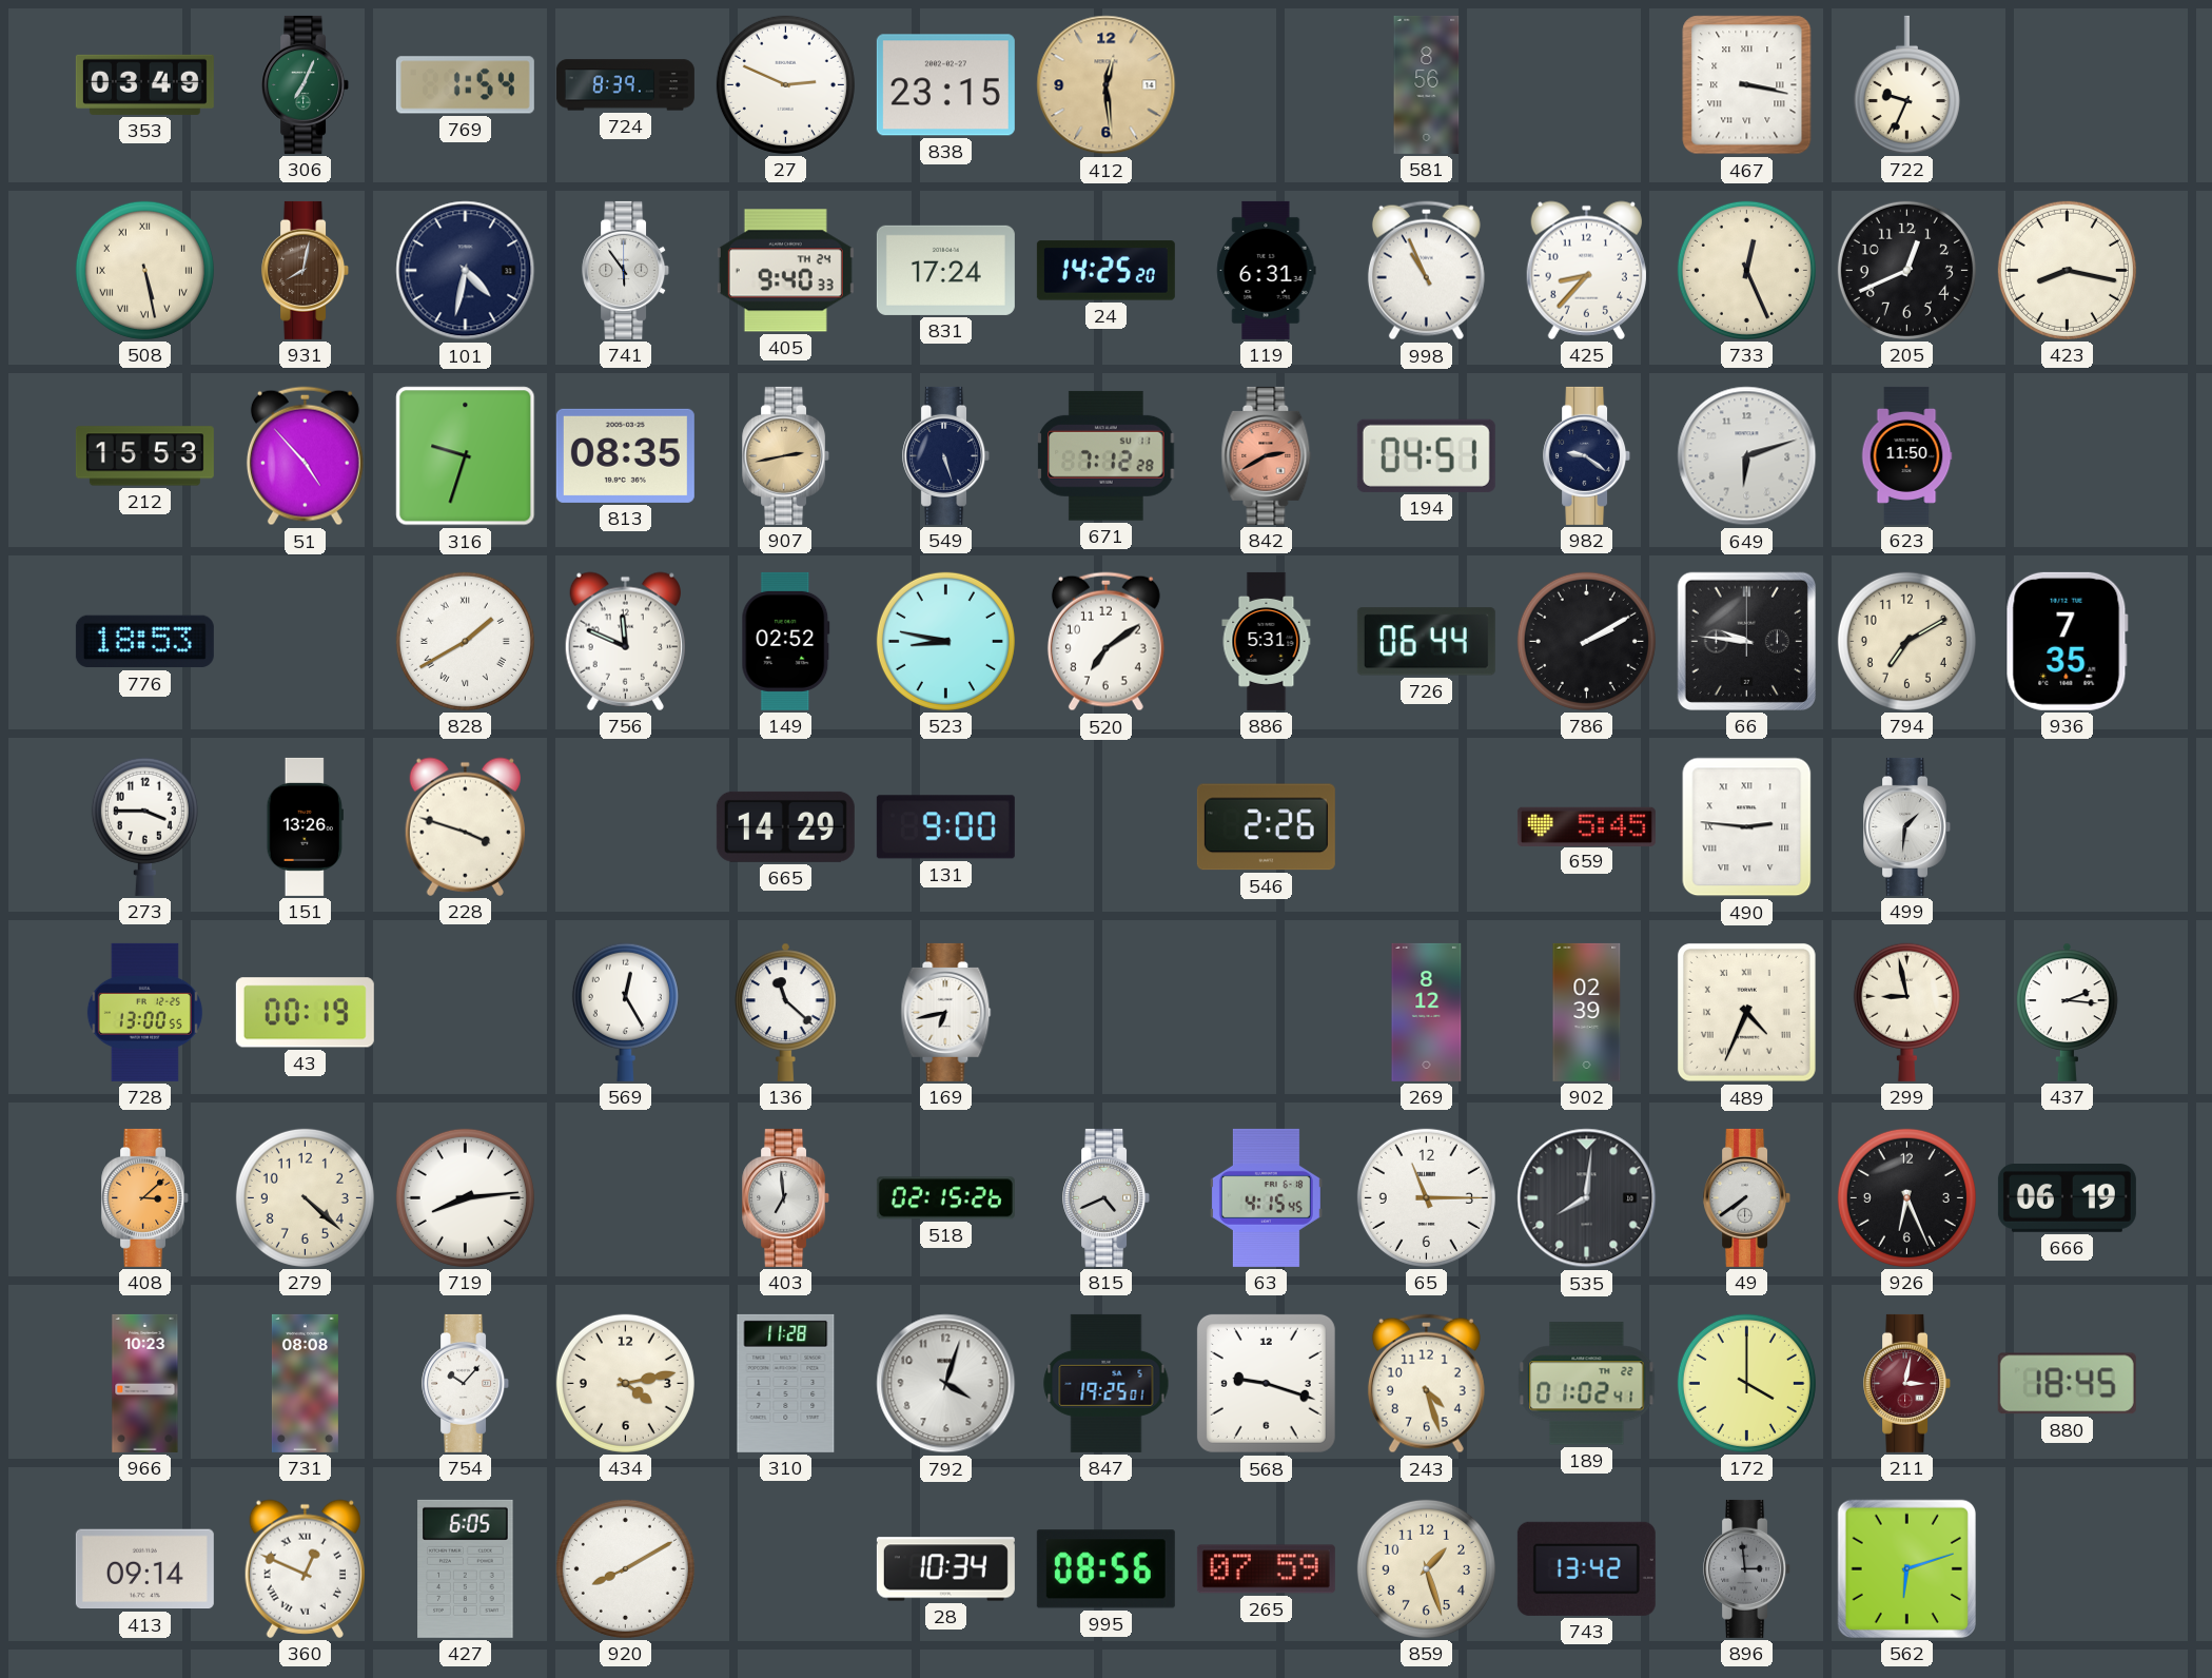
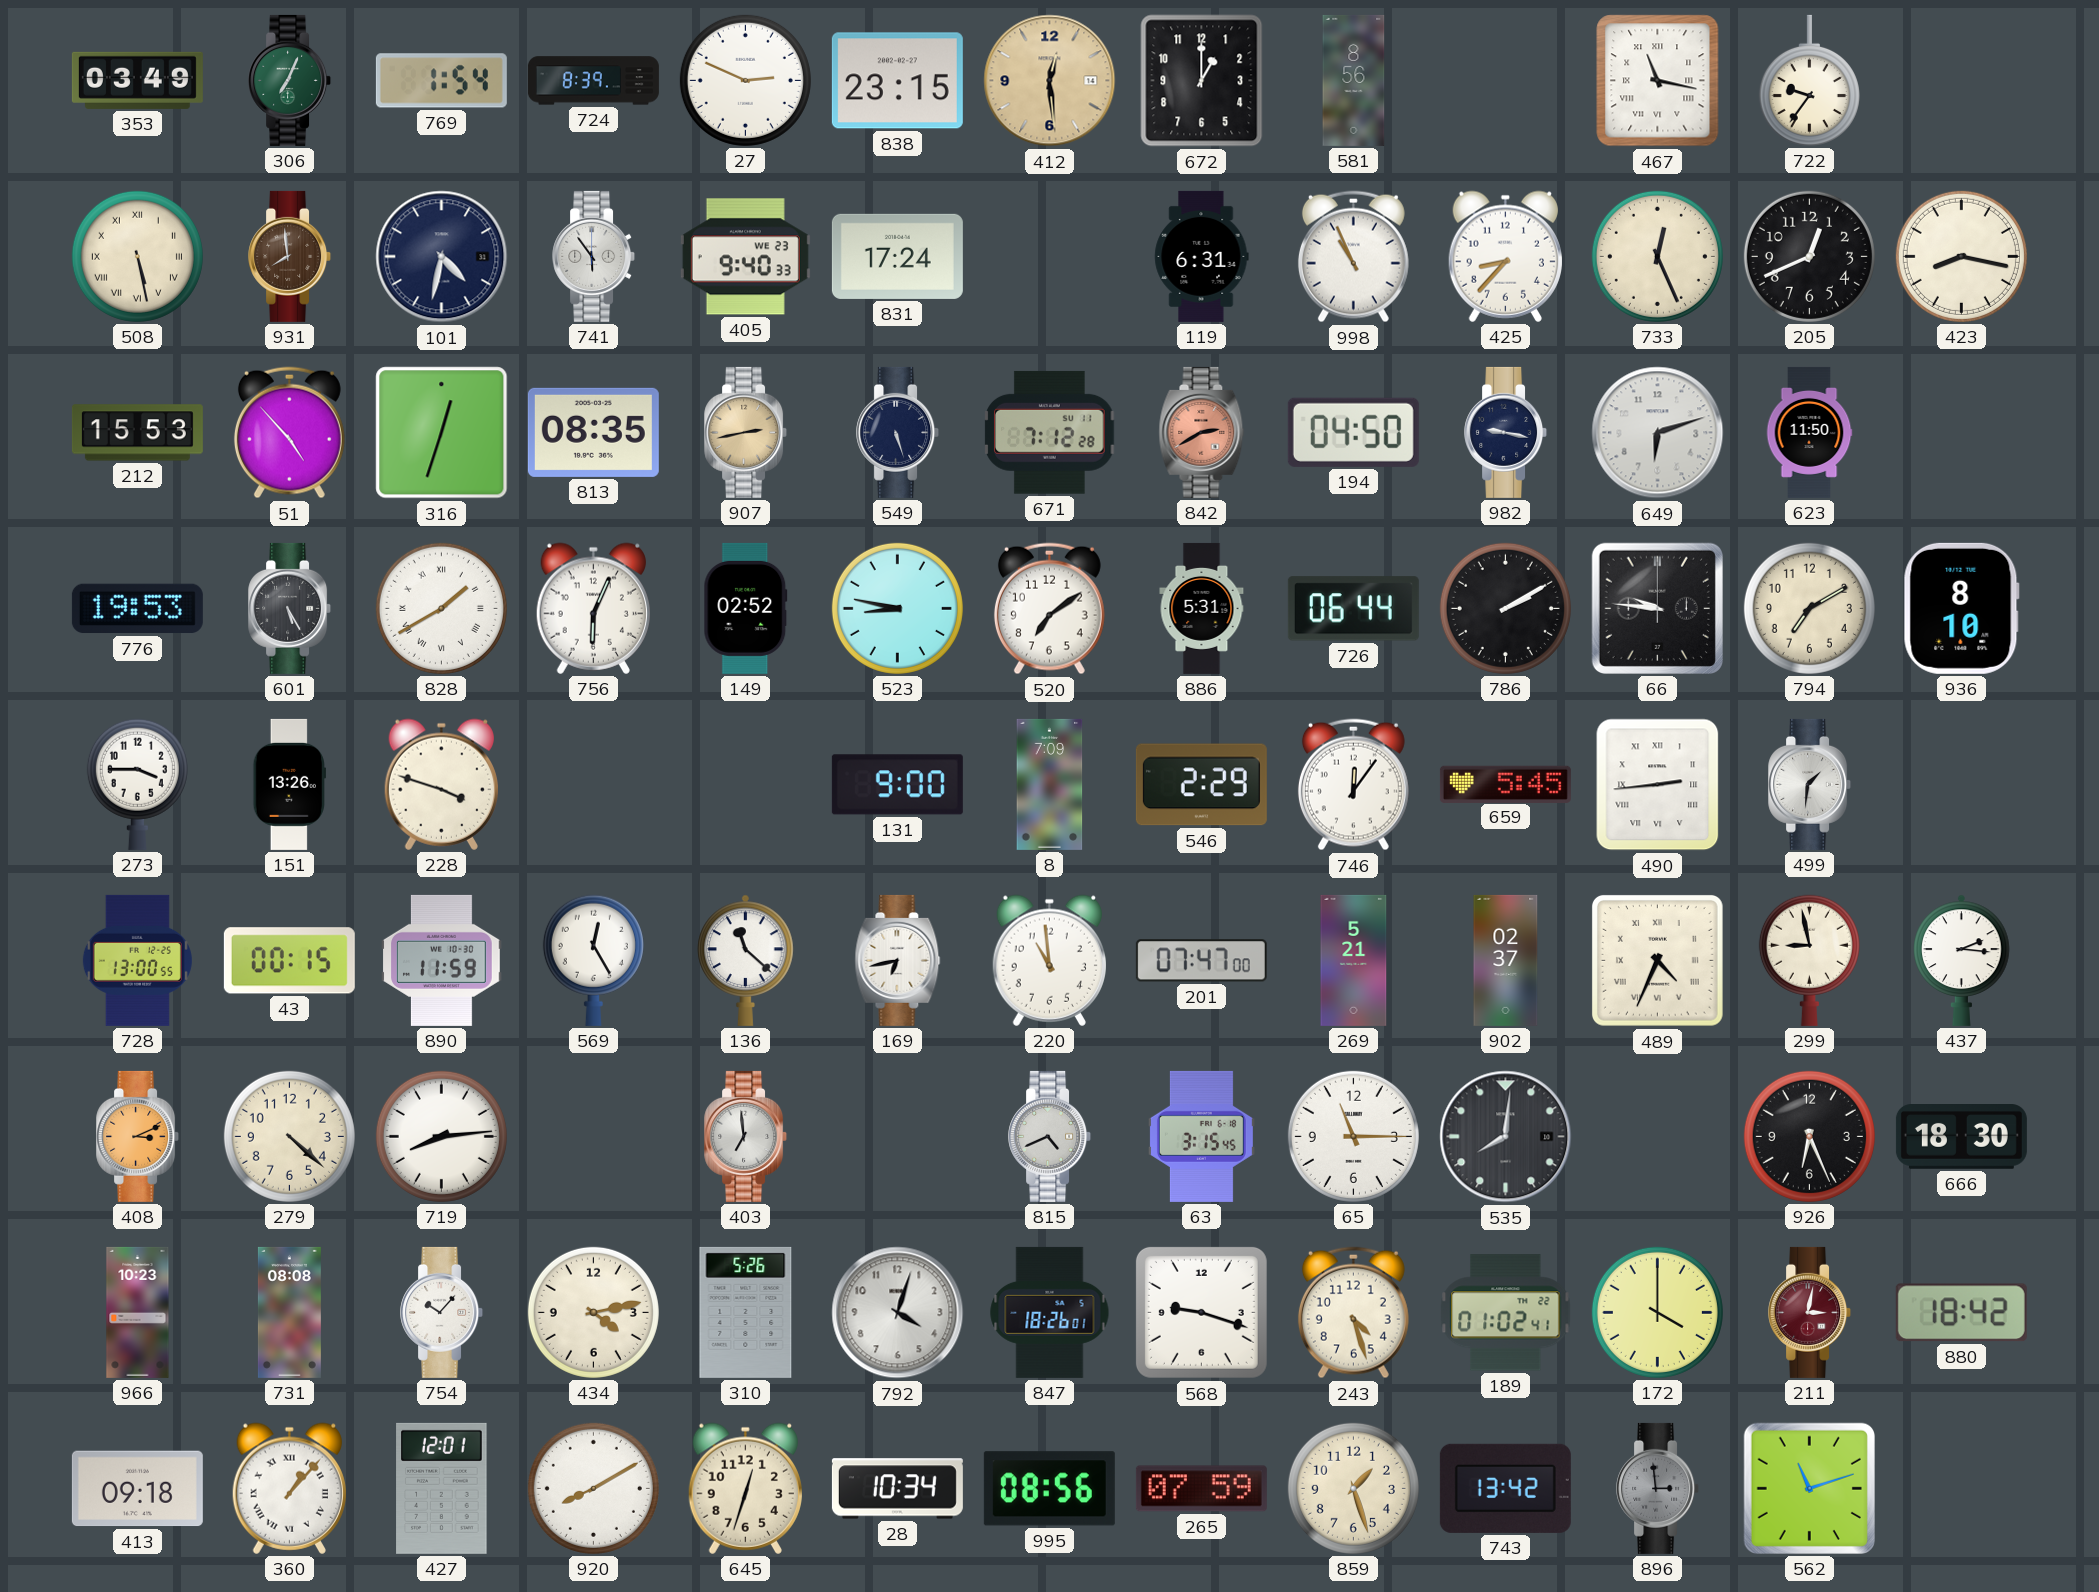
672: none -> 1:00
467: 3:17 -> 11:17
722: 9:34 -> 9:36
931: 8:02 -> 7:59
405 date: TH 24 -> WE 23
24: 14:25 -> none
316: 9:33 -> 12:33
194: 04:51 -> 04:50
982: 9:21 -> 9:17
776: 18:53 -> 19:53
601: none -> 5:25
756: 11:49 -> 6:04
936: 7:35 -> 8:10
665: 14:29 -> none
8: none -> 7:09
546: 2:26 -> 2:29
746: none -> 12:06
490: 2:46 -> 2:44
43: 00:19 -> 00:15
890: none -> 11:59
220: none -> 10:59
201: none -> 07:47
269: 8:12 -> 5:21
902: 02:39 -> 02:37
408: 3:08 -> 3:11
518: 02:15 -> none
63: 4:15 -> 3:15
49: 7:39 -> none
666: 06:19 -> 18:30
310: 11:28 -> 5:26
847: 19:25 -> 18:26
880: 18:45 -> 18:42
413: 09:14 -> 09:18
360: 12:49 -> 1:07
427: 6:05 -> 12:01
645: none -> 12:33
562: 6:12 -> 11:12
